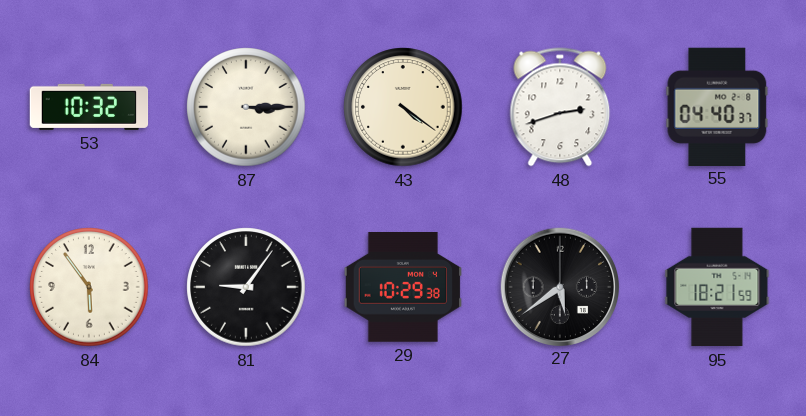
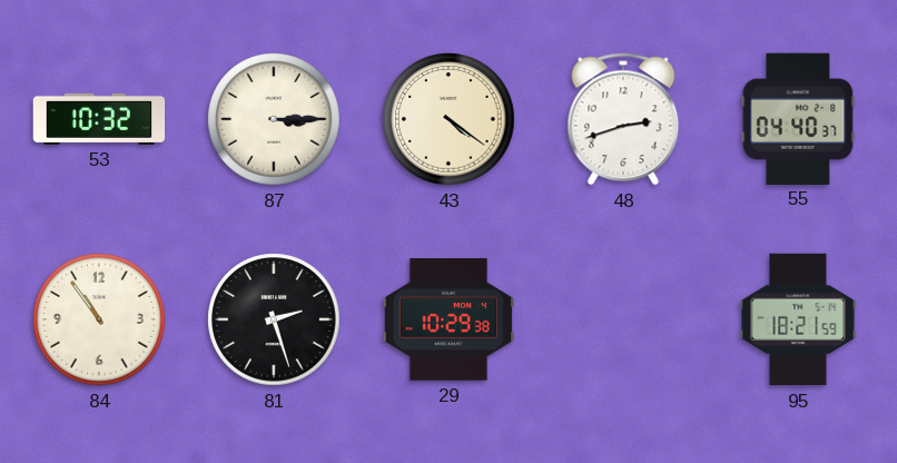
84: 5:54 -> 10:54
81: 9:06 -> 2:27
27: 5:39 -> none
